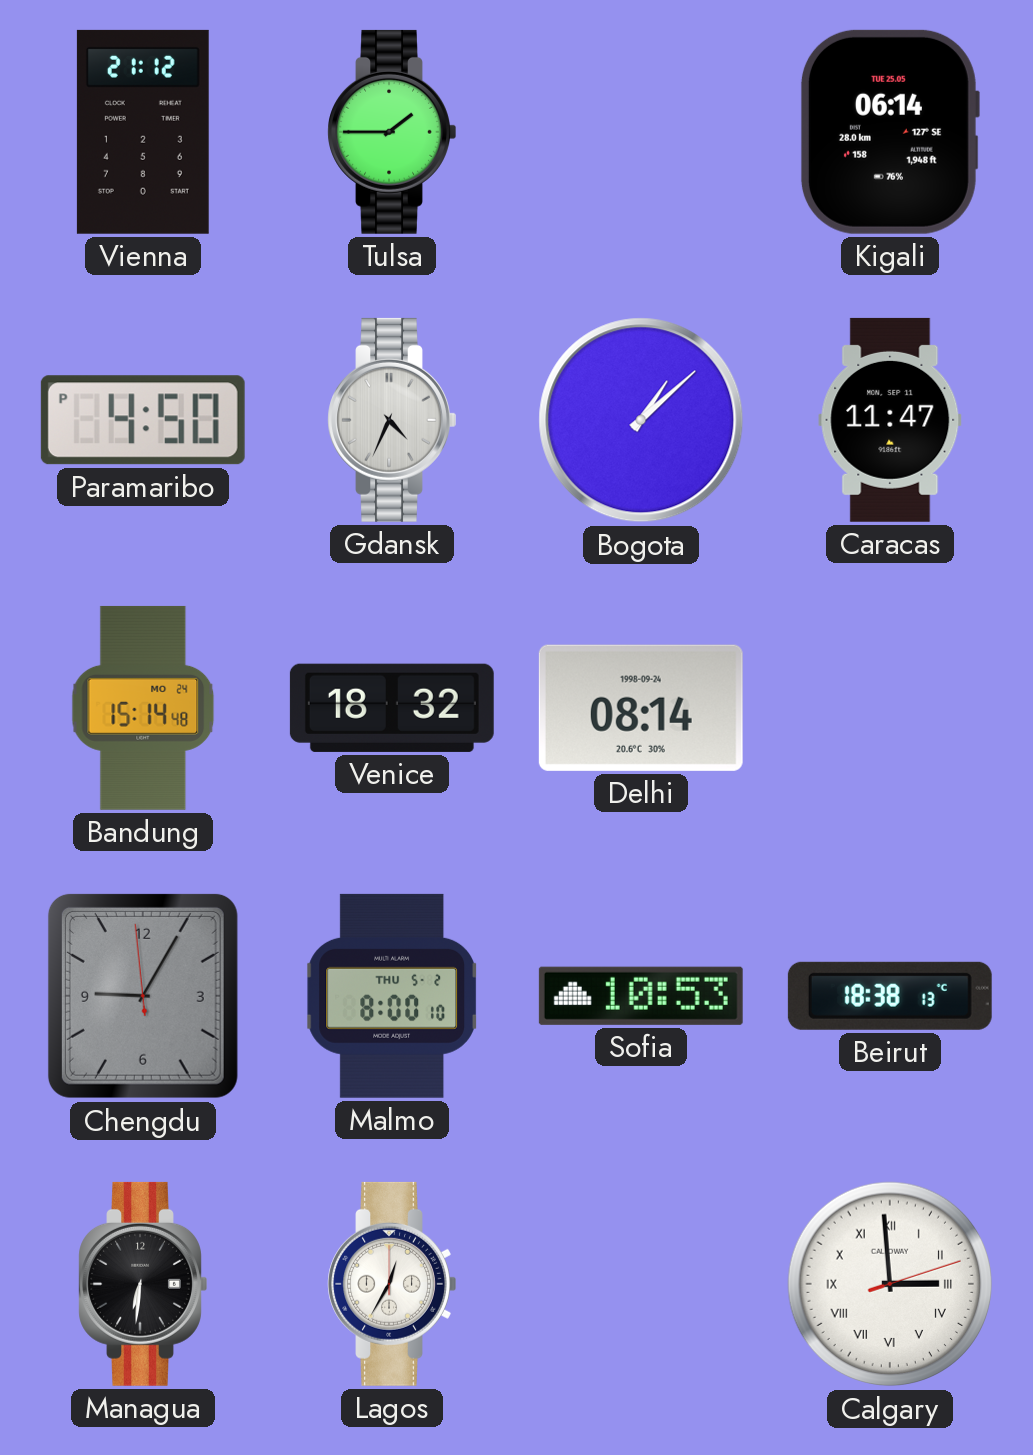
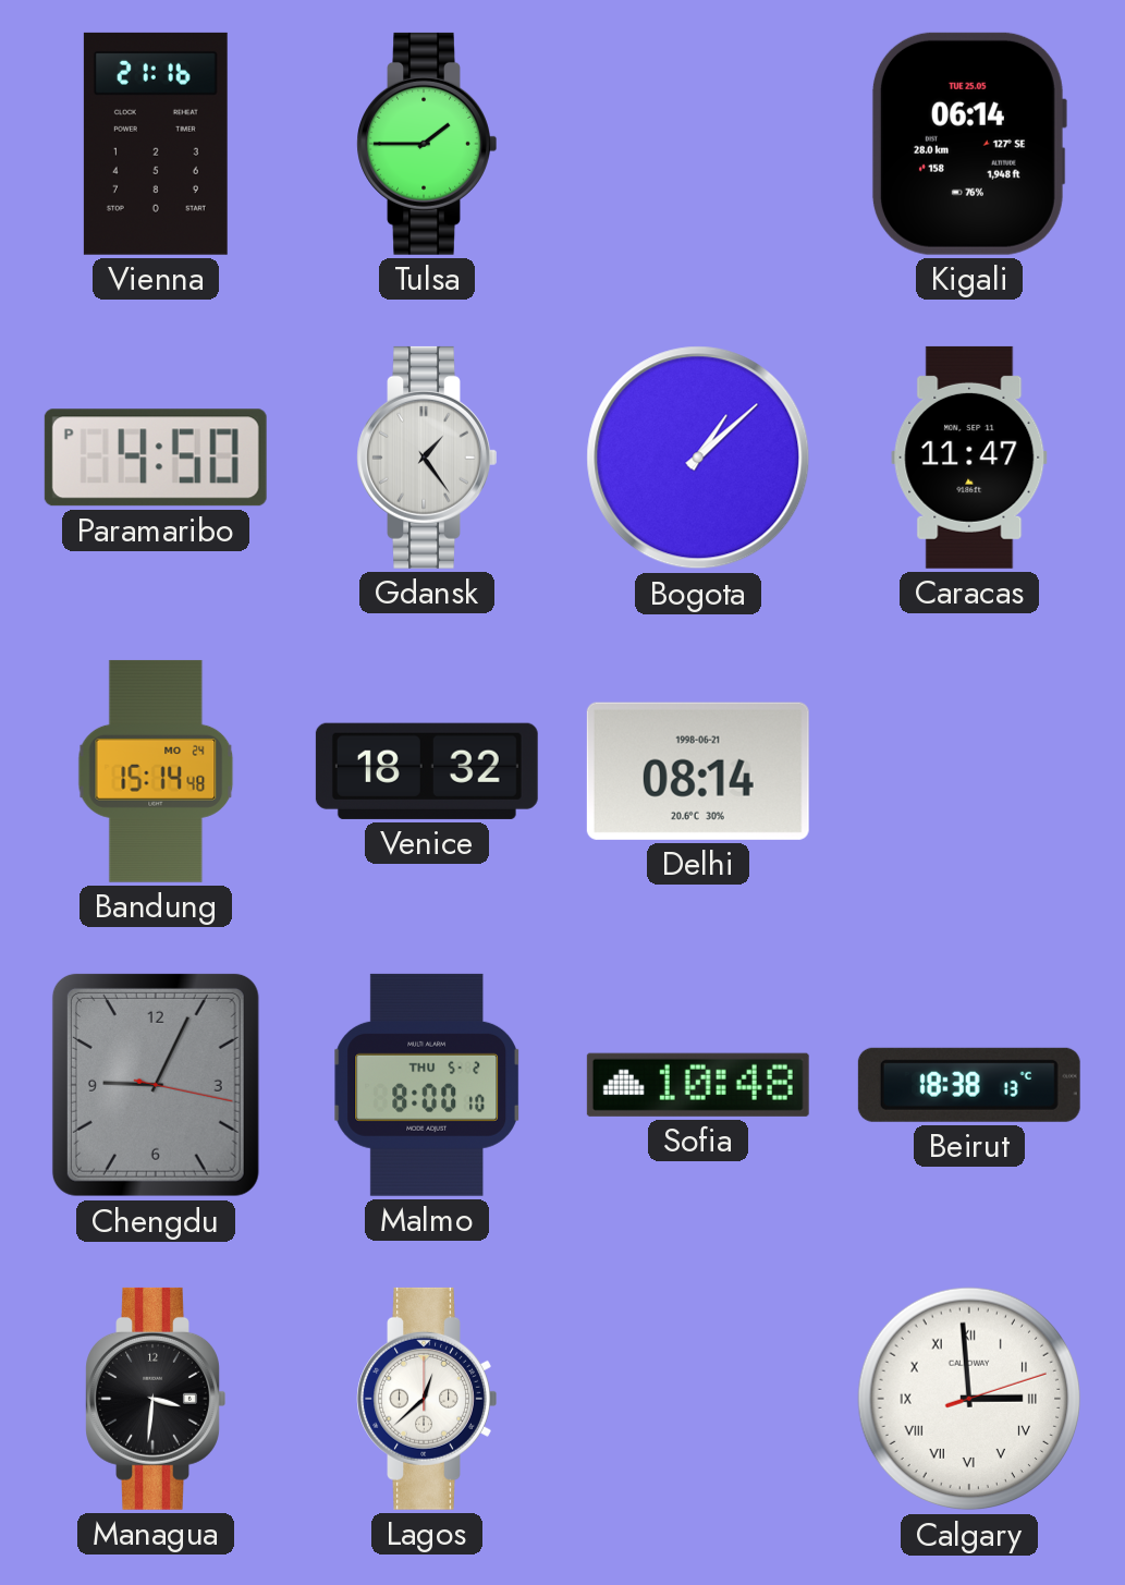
Vienna: 21:12 -> 21:16
Gdansk: 4:34 -> 1:24
Delhi date: 1998-09-24 -> 1998-06-21
Chengdu: 9:04:59 -> 9:04:17
Sofia: 10:53 -> 10:48
Managua: 6:31 -> 3:31
Lagos: 12:35 -> 12:38
